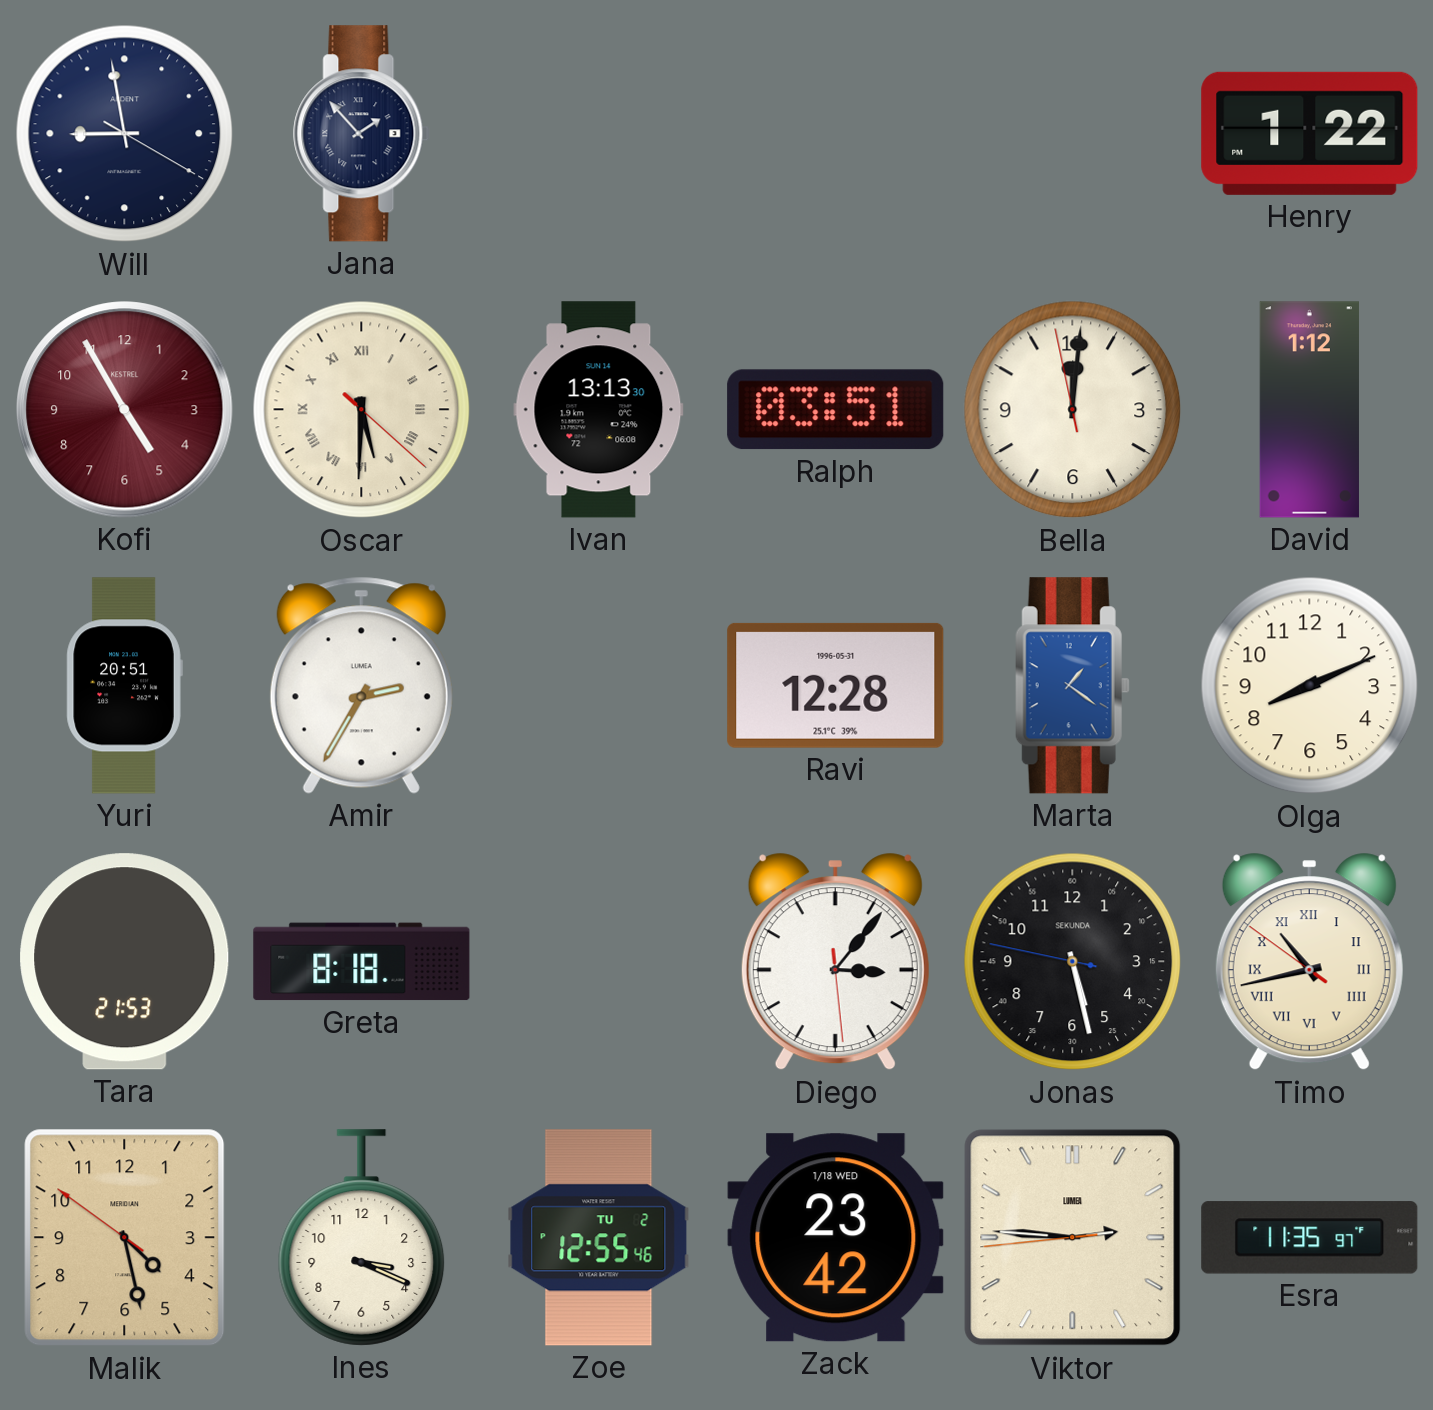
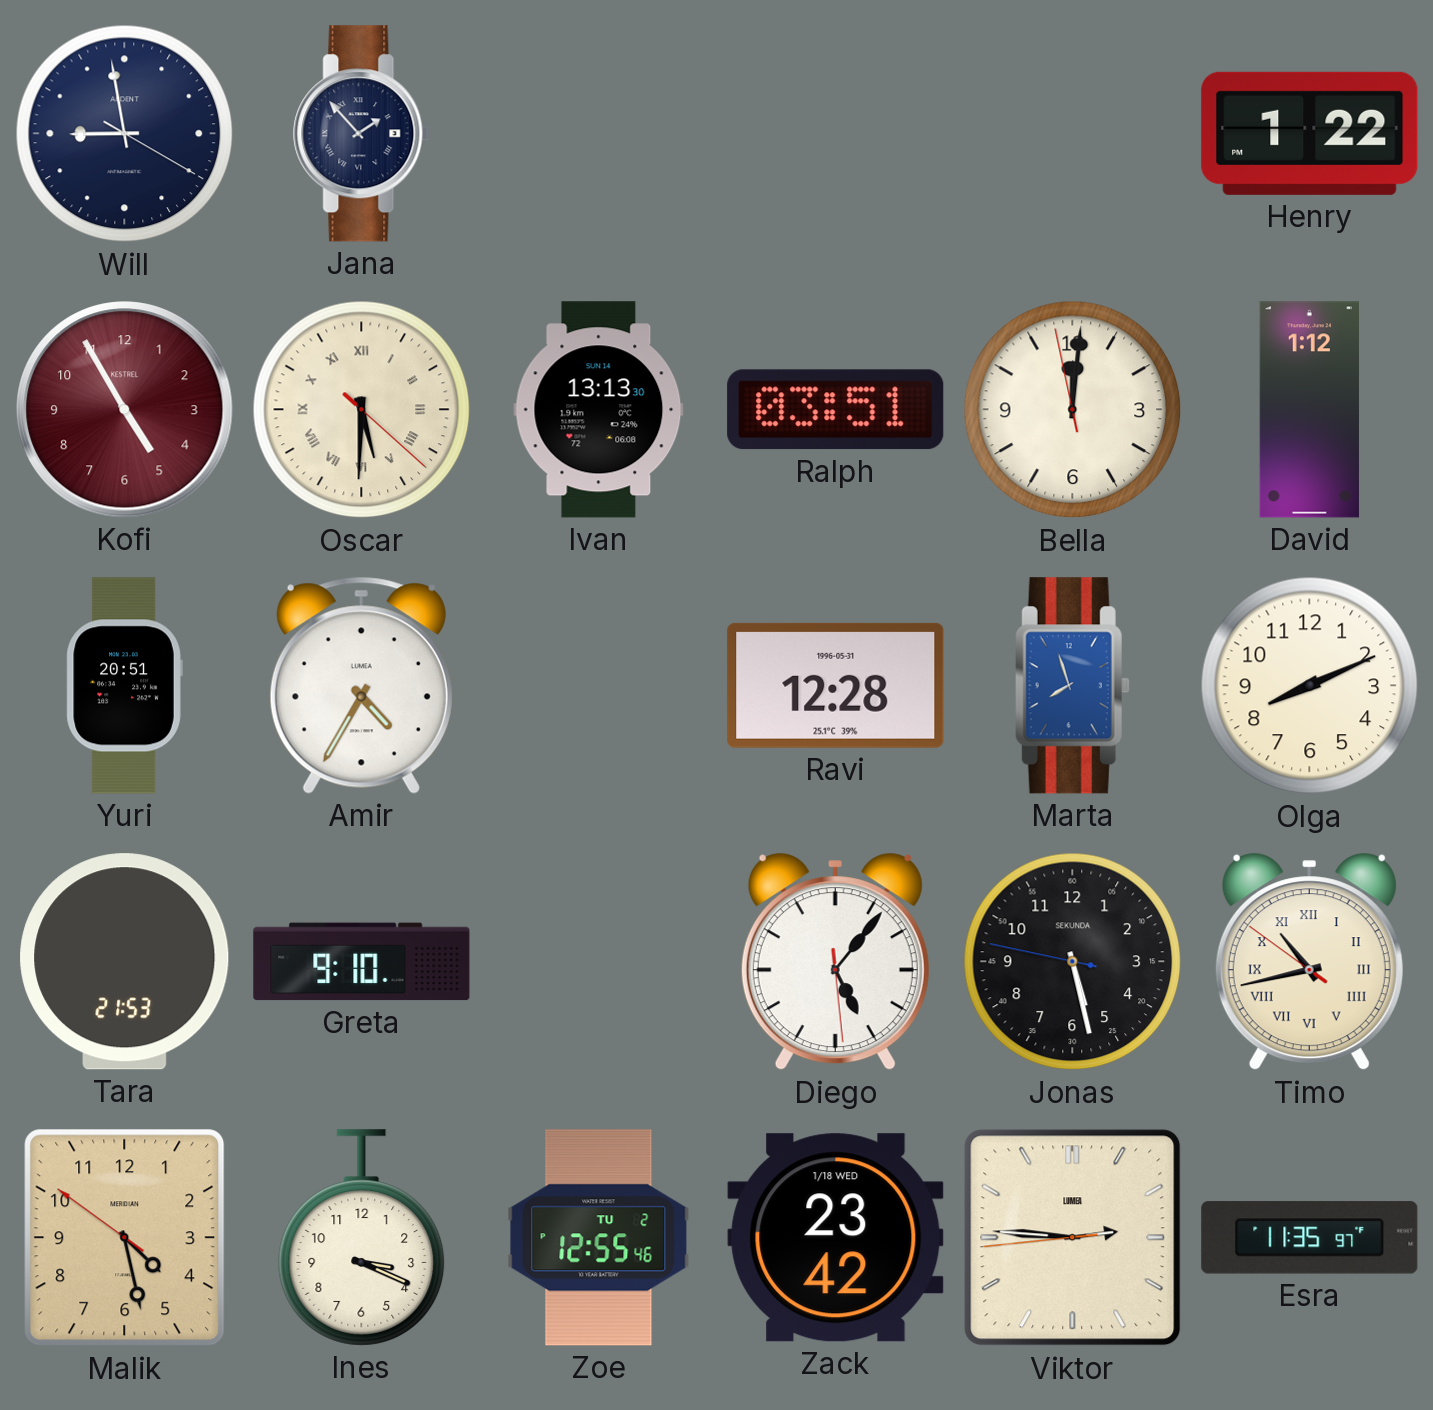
Amir: 2:35 -> 4:35
Marta: 1:21 -> 7:57
Greta: 8:18 -> 9:10
Diego: 3:06 -> 5:06
